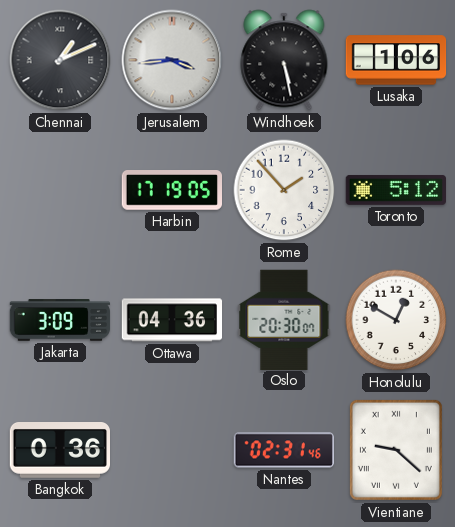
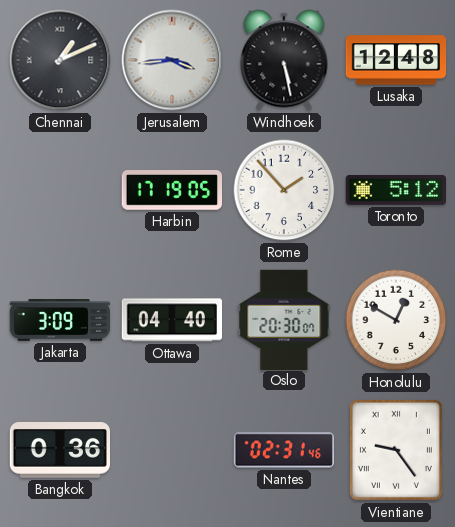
Lusaka: 1:06 -> 12:48
Ottawa: 04:36 -> 04:40
Vientiane: 9:22 -> 9:24
